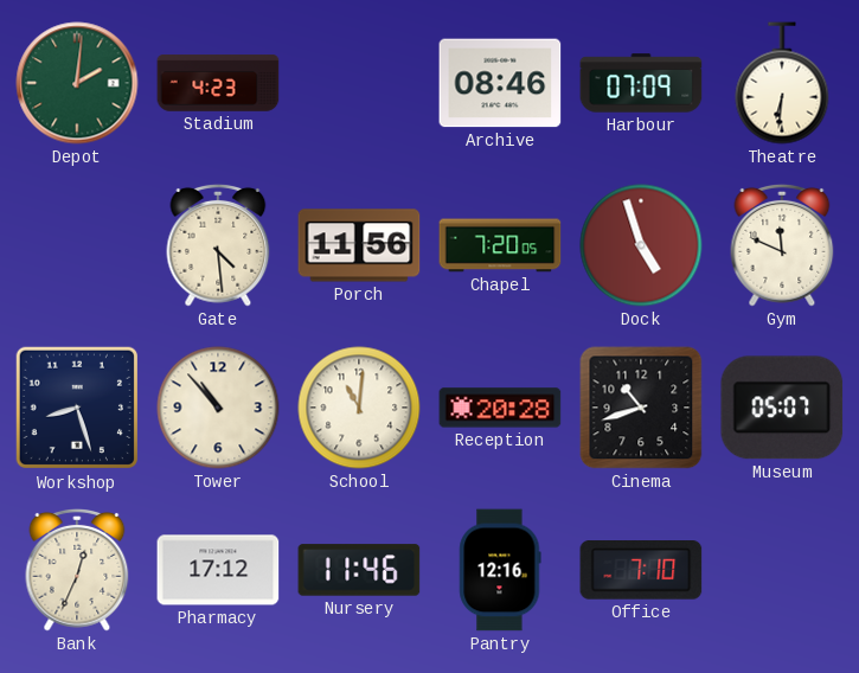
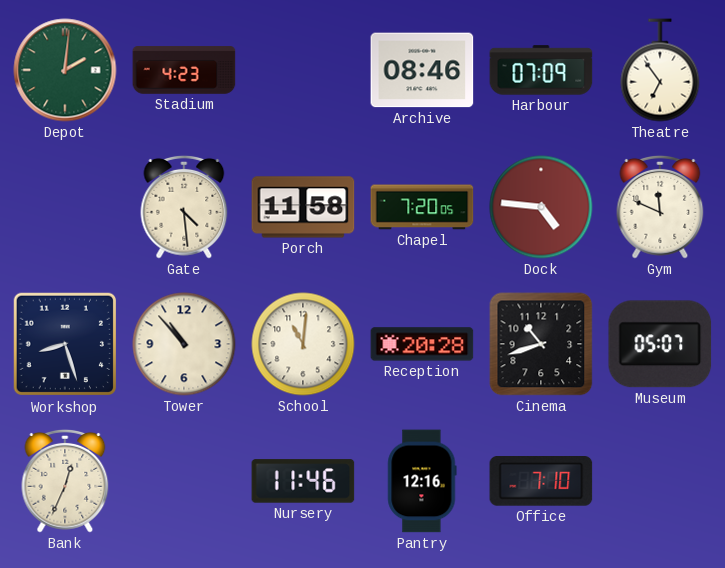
Theatre: 6:31 -> 6:54
Porch: 11:56 -> 11:58
Dock: 4:57 -> 4:46
Pharmacy: 17:12 -> none
